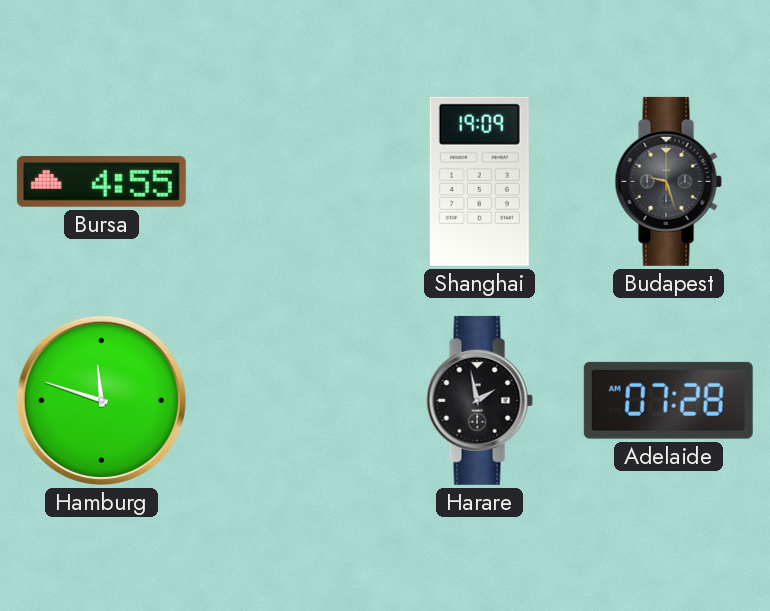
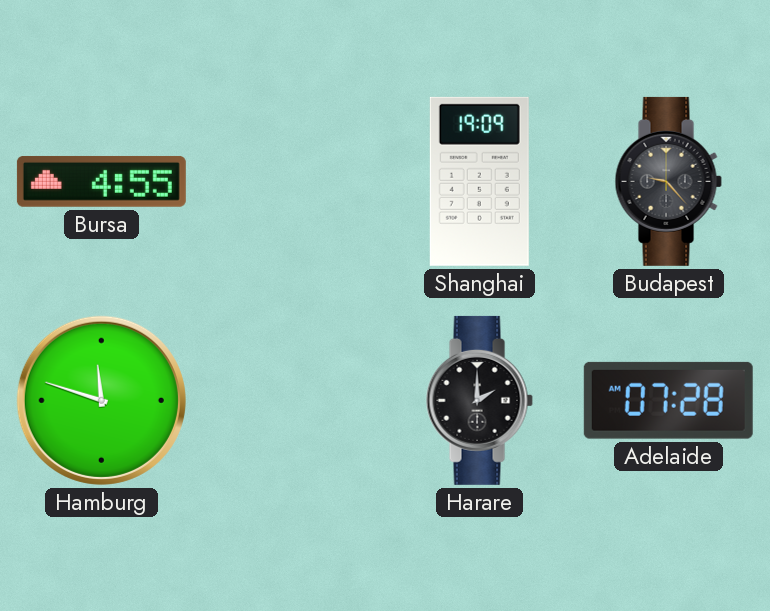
Budapest: 9:27 -> 9:23
Harare: 1:58 -> 2:00
